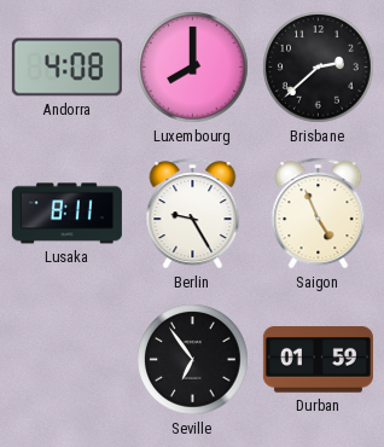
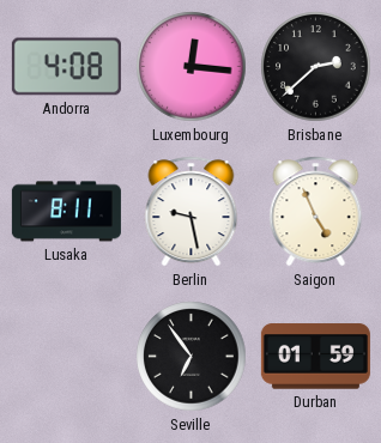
Luxembourg: 8:00 -> 12:16
Berlin: 9:25 -> 9:28
